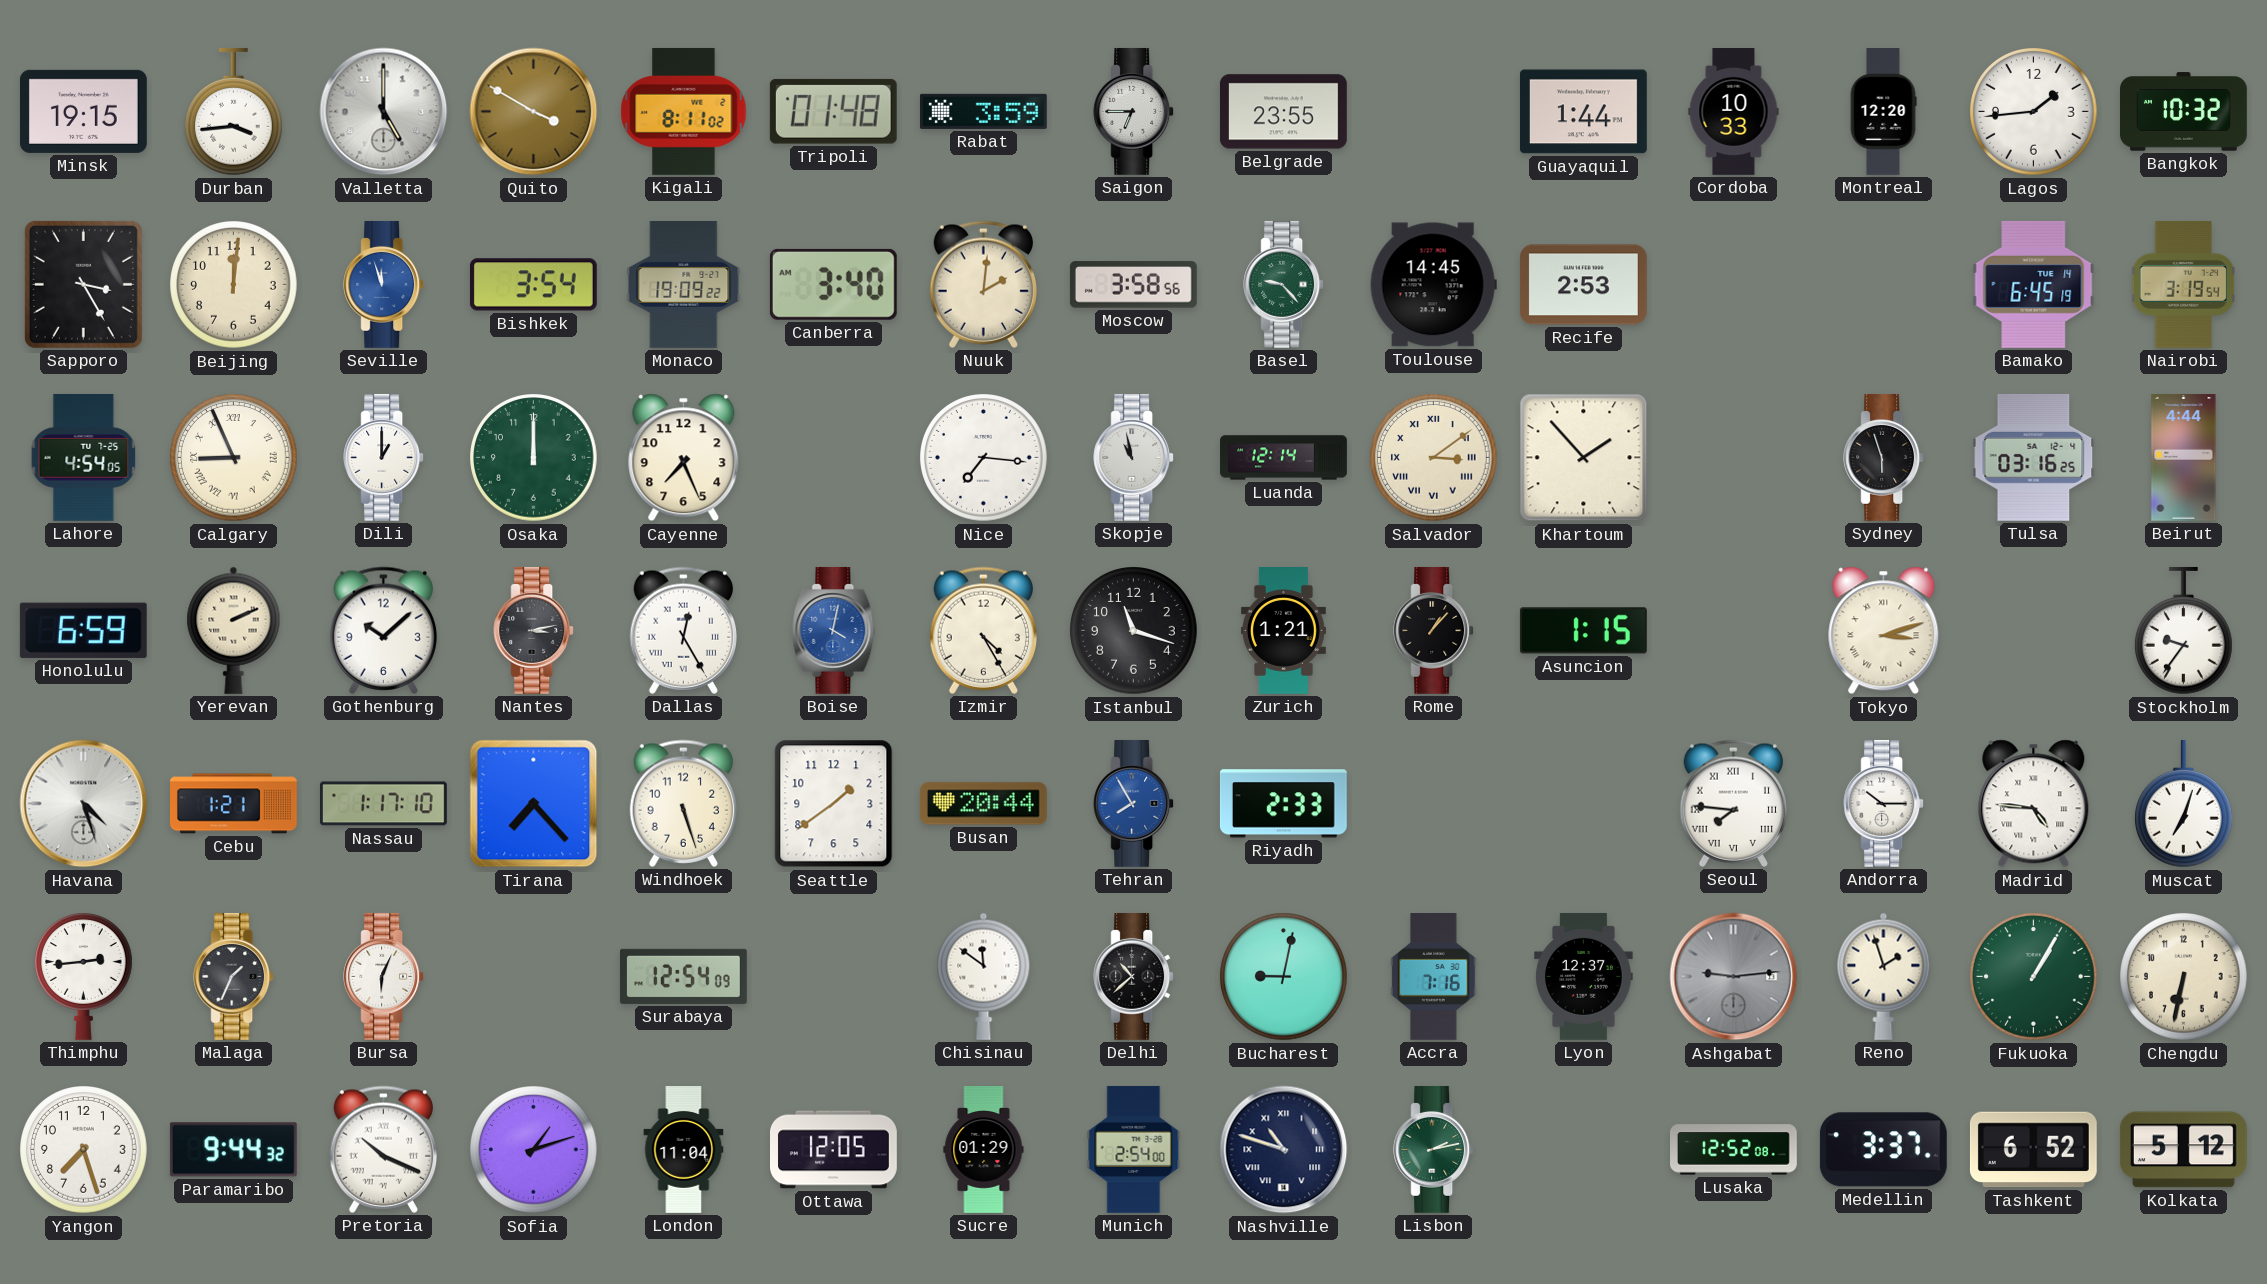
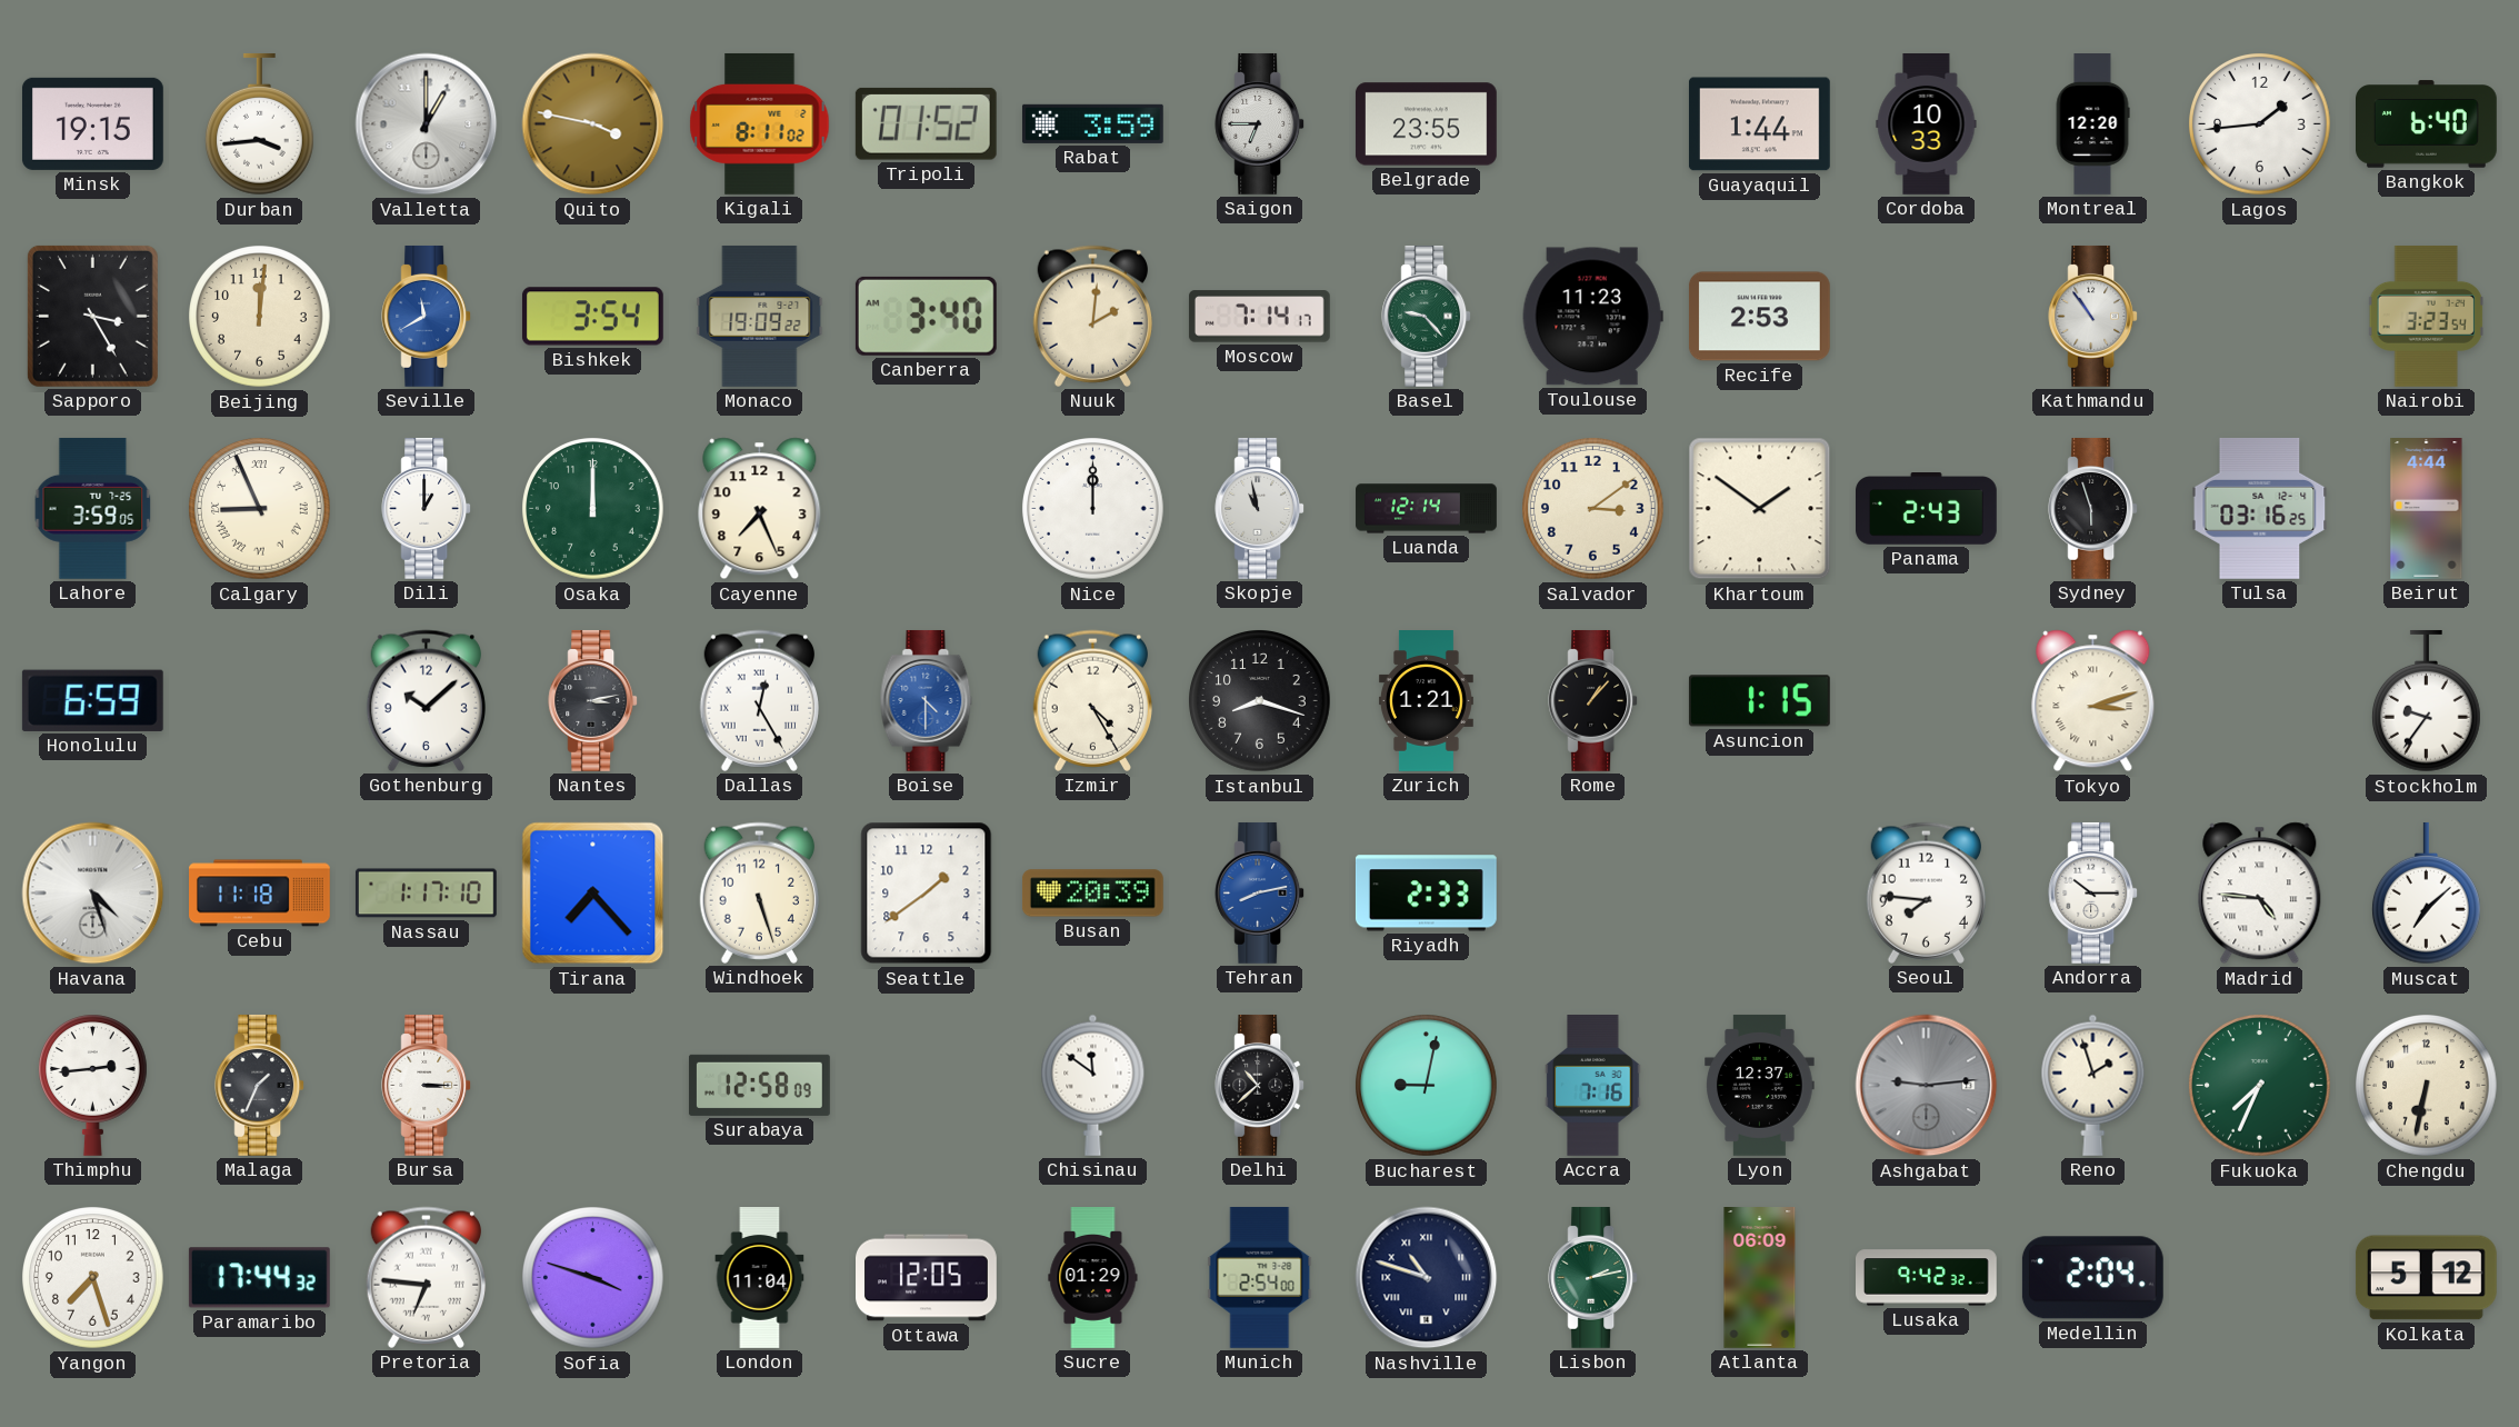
Valletta: 5:00 -> 1:00
Quito: 3:50 -> 3:47
Tripoli: 01:48 -> 01:52
Bangkok: 10:32 -> 6:40
Seville: 11:57 -> 11:40
Moscow: 3:58 -> 7:14
Toulouse: 14:45 -> 11:23
Kathmandu: none -> 10:54
Bamako: 6:45 -> none
Nairobi: 3:19 -> 3:23
Lahore: 4:54 -> 3:59
Nice: 7:16 -> 12:00
Salvador numerals: Roman -> Arabic
Khartoum: 1:53 -> 1:51
Panama: none -> 2:43
Yerevan: 2:11 -> none
Boise: 4:02 -> 4:30
Istanbul: 11:18 -> 8:18
Cebu: 1:21 -> 11:18
Busan: 20:44 -> 20:39
Tehran: 7:55 -> 8:13
Seoul numerals: Roman -> Arabic
Muscat: 7:03 -> 7:08
Bursa: 6:04 -> 3:15
Surabaya: 12:54 -> 12:58
Fukuoka: 1:05 -> 7:34
Paramaribo: 9:44 -> 17:44
Pretoria: 10:19 -> 6:46
Sofia: 1:12 -> 3:48
Atlanta: none -> 06:09
Lusaka: 12:52 -> 9:42
Medellin: 3:37 -> 2:04
Tashkent: 6:52 -> none
